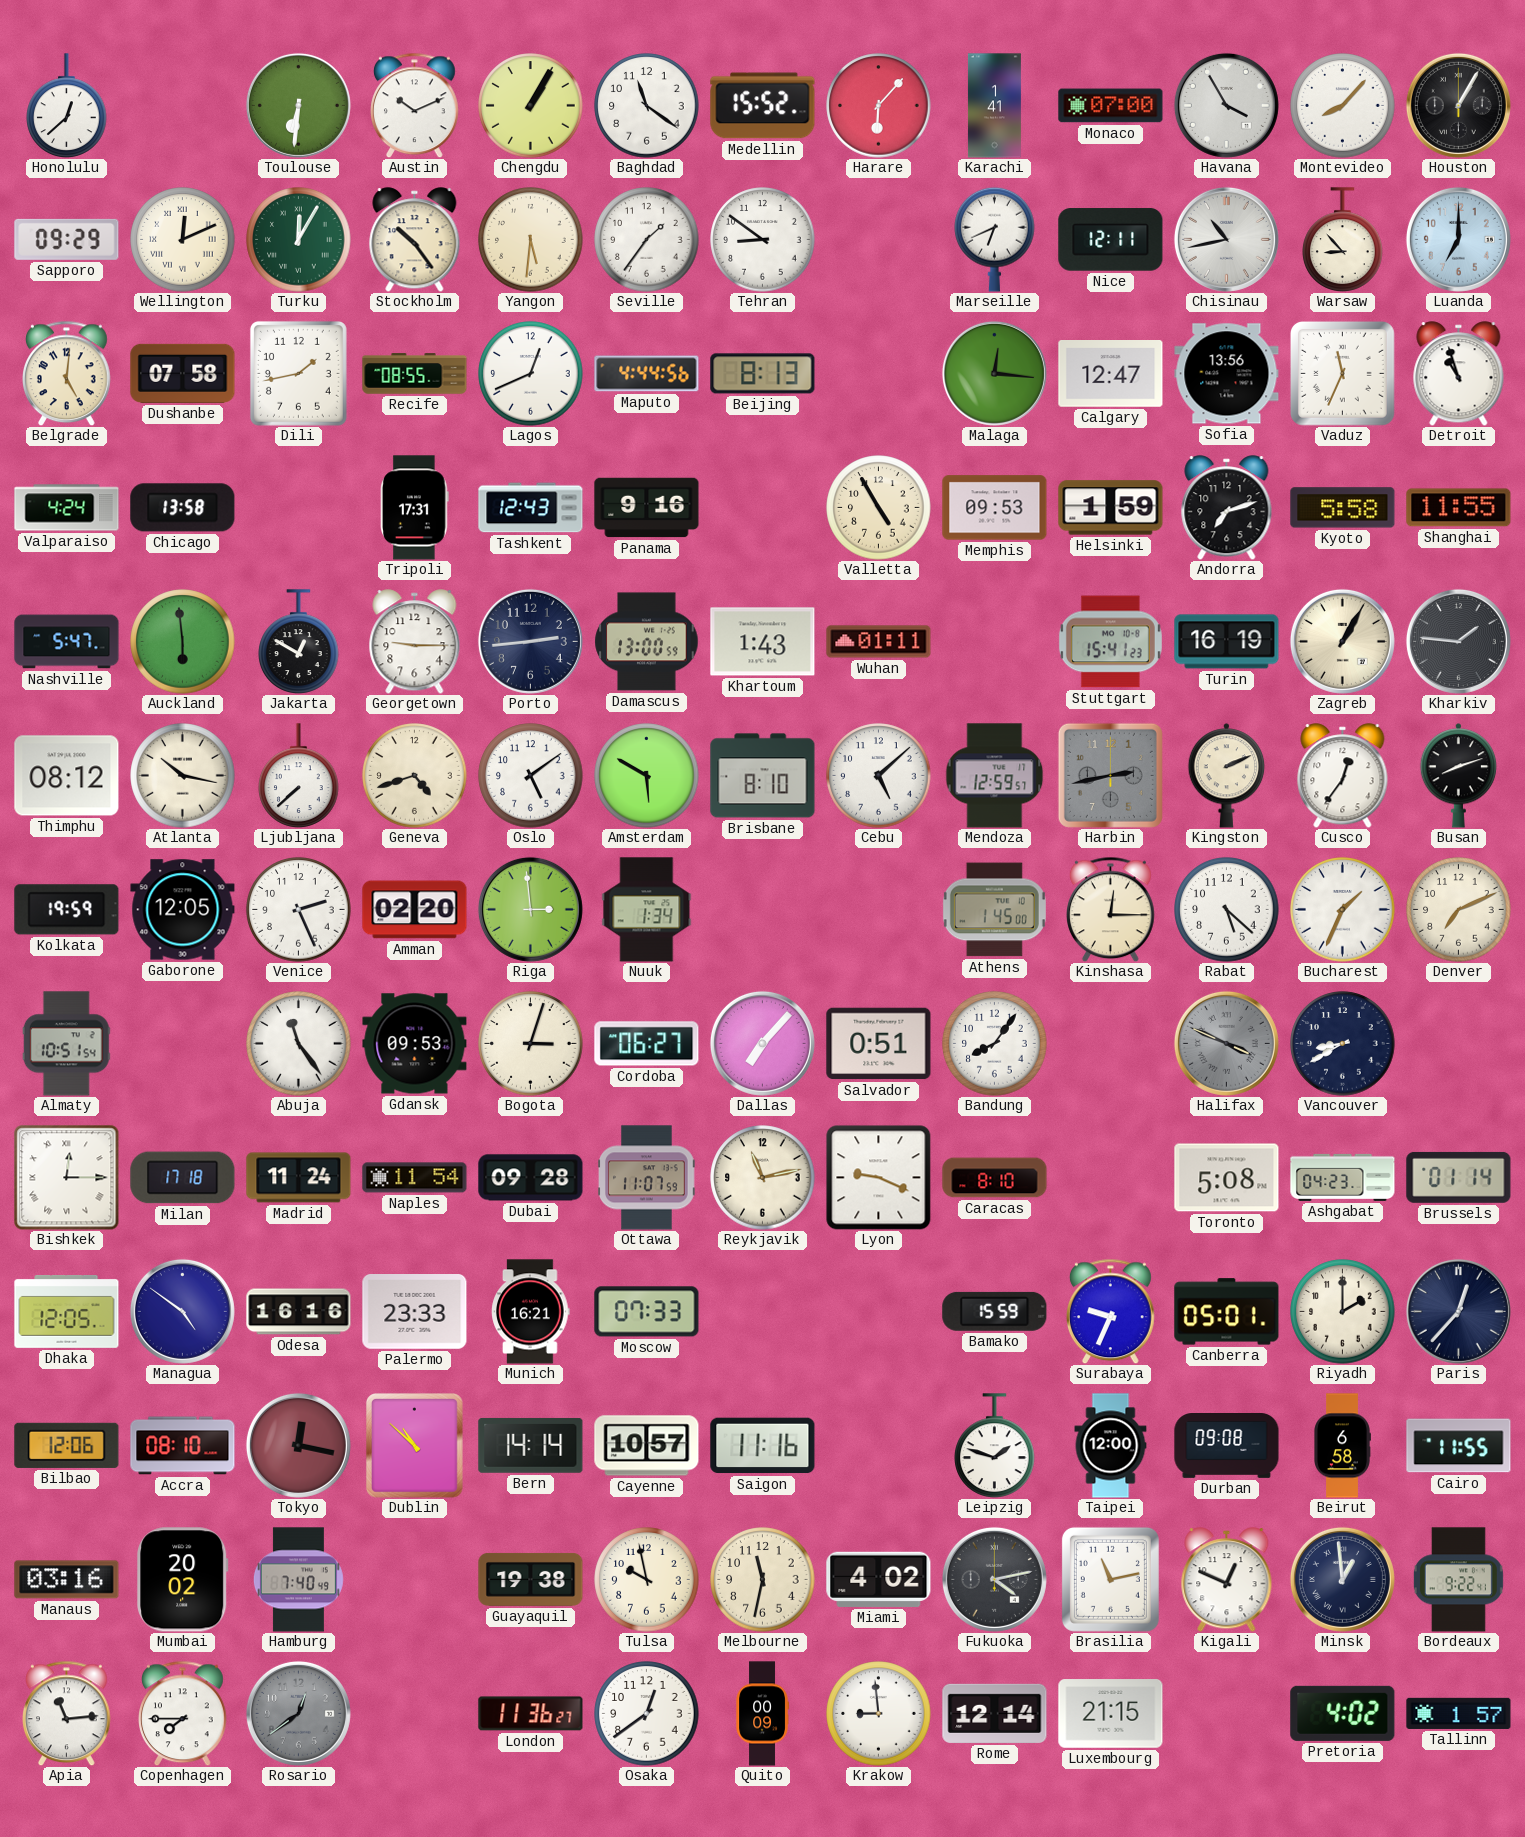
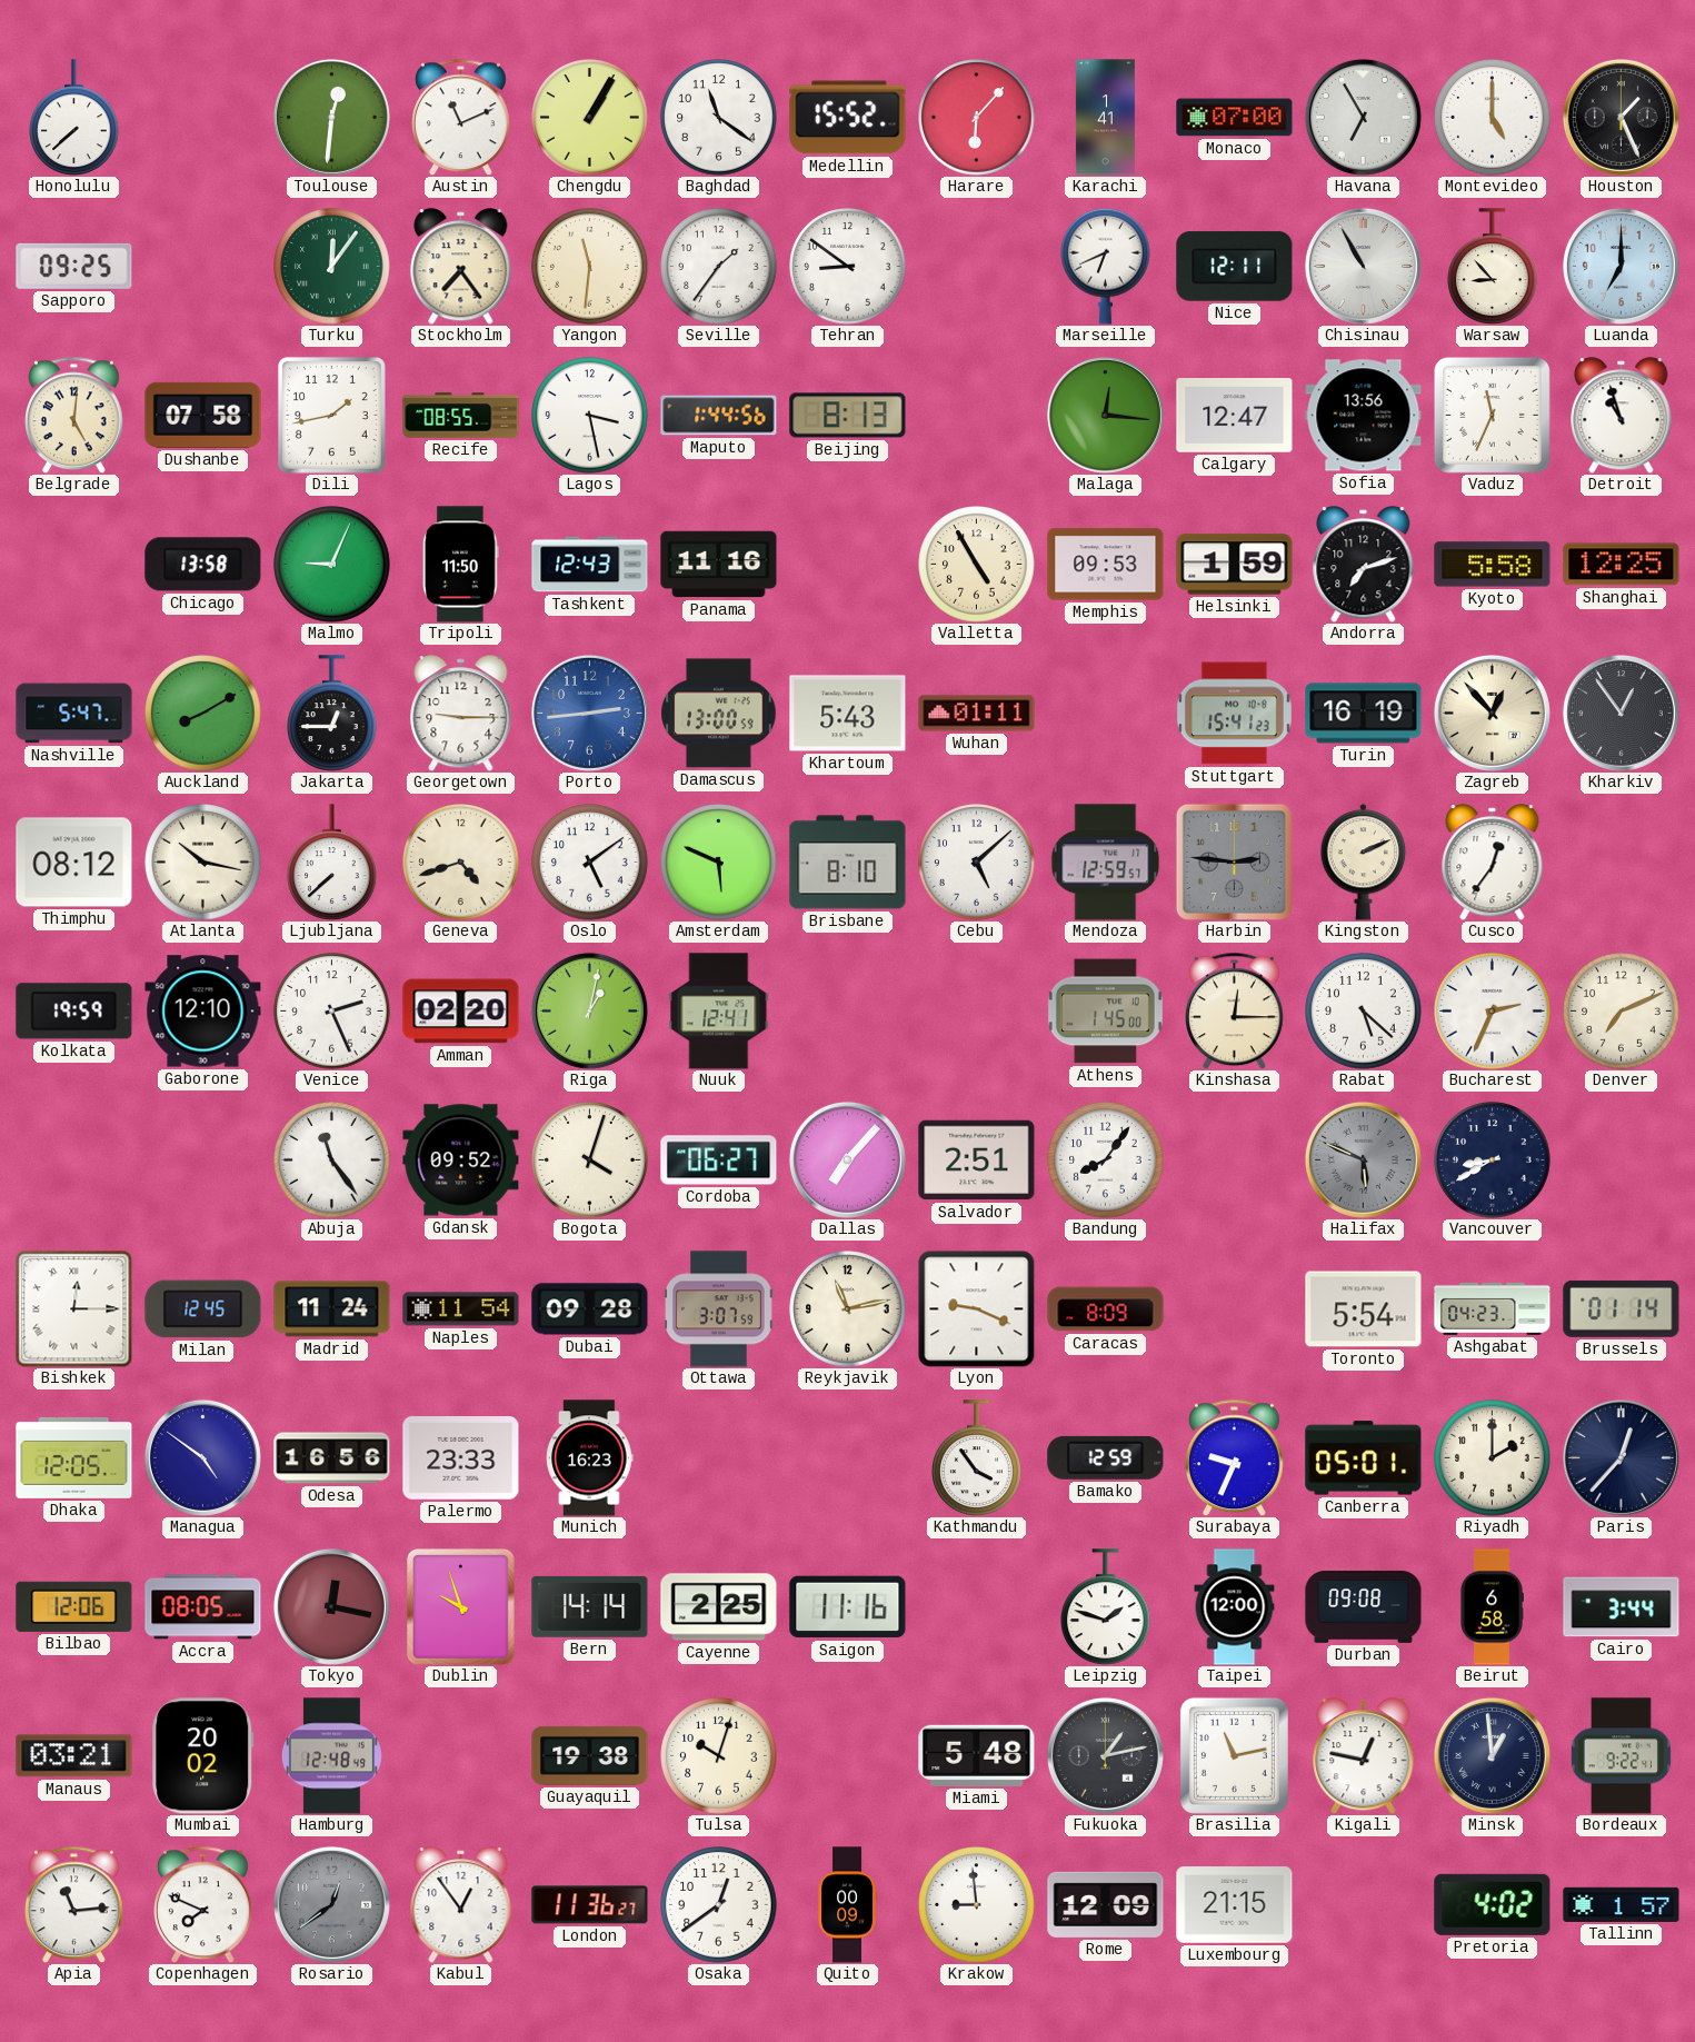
Honolulu: 12:38 -> 7:38
Toulouse: 6:31 -> 12:31
Austin: 10:11 -> 11:11
Havana: 3:55 -> 6:55
Montevideo: 8:07 -> 5:00
Houston: 1:05 -> 1:26
Sapporo: 09:29 -> 09:25
Wellington: 12:11 -> none
Turku: 12:05 -> 12:06
Stockholm: 10:24 -> 7:24
Yangon: 5:31 -> 11:31
Chisinau: 10:43 -> 10:55
Lagos: 12:41 -> 3:28
Maputo: 4:44 -> 1:44
Valparaiso: 4:24 -> none
Malmo: none -> 9:04
Tripoli: 17:31 -> 11:50
Panama: 9:16 -> 11:16
Shanghai: 11:55 -> 12:25
Auckland: 5:59 -> 8:10
Jakarta: 12:50 -> 12:45
Porto dial: navy -> blue
Khartoum: 1:43 -> 5:43
Zagreb: 1:05 -> 12:53
Kharkiv: 1:46 -> 12:54
Amsterdam: 5:50 -> 5:49
Harbin: 2:43 -> 2:46
Busan: 8:12 -> none
Gaborone: 12:05 -> 12:10
Riga: 2:59 -> 1:02
Nuuk: 1:34 -> 12:41
Bucharest: 1:34 -> 2:34
Almaty: 10:51 -> none
Gdansk: 09:53 -> 09:52
Bogota: 3:03 -> 4:03
Salvador: 0:51 -> 2:51
Halifax: 3:49 -> 5:49
Milan: 17:18 -> 12:45
Ottawa: 11:07 -> 3:07
Caracas: 8:10 -> 8:09
Toronto: 5:08 -> 5:54
Odesa: 16:16 -> 16:56
Munich: 16:21 -> 16:23
Moscow: 07:33 -> none
Kathmandu: none -> 3:54
Bamako: 15:59 -> 12:59
Accra: 08:10 -> 08:05
Dublin: 10:52 -> 9:57
Cayenne: 10:57 -> 2:25
Cairo: 11:55 -> 3:44
Manaus: 03:16 -> 03:21
Hamburg: 7:40 -> 12:48
Tulsa: 9:58 -> 10:03
Melbourne: 11:32 -> none
Miami: 4:02 -> 5:48
Fukuoka: 4:13 -> 1:13
Kigali: 12:49 -> 12:47
Copenhagen: 7:45 -> 7:49
Kabul: none -> 12:54
Rome: 12:14 -> 12:09
